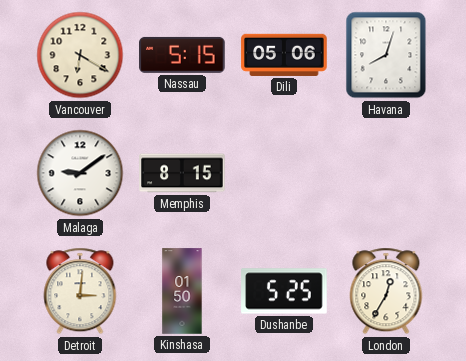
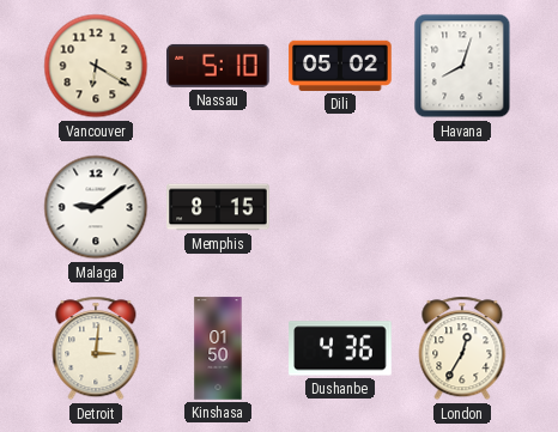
Nassau: 5:15 -> 5:10
Dili: 05:06 -> 05:02
Dushanbe: 5:25 -> 4:36
